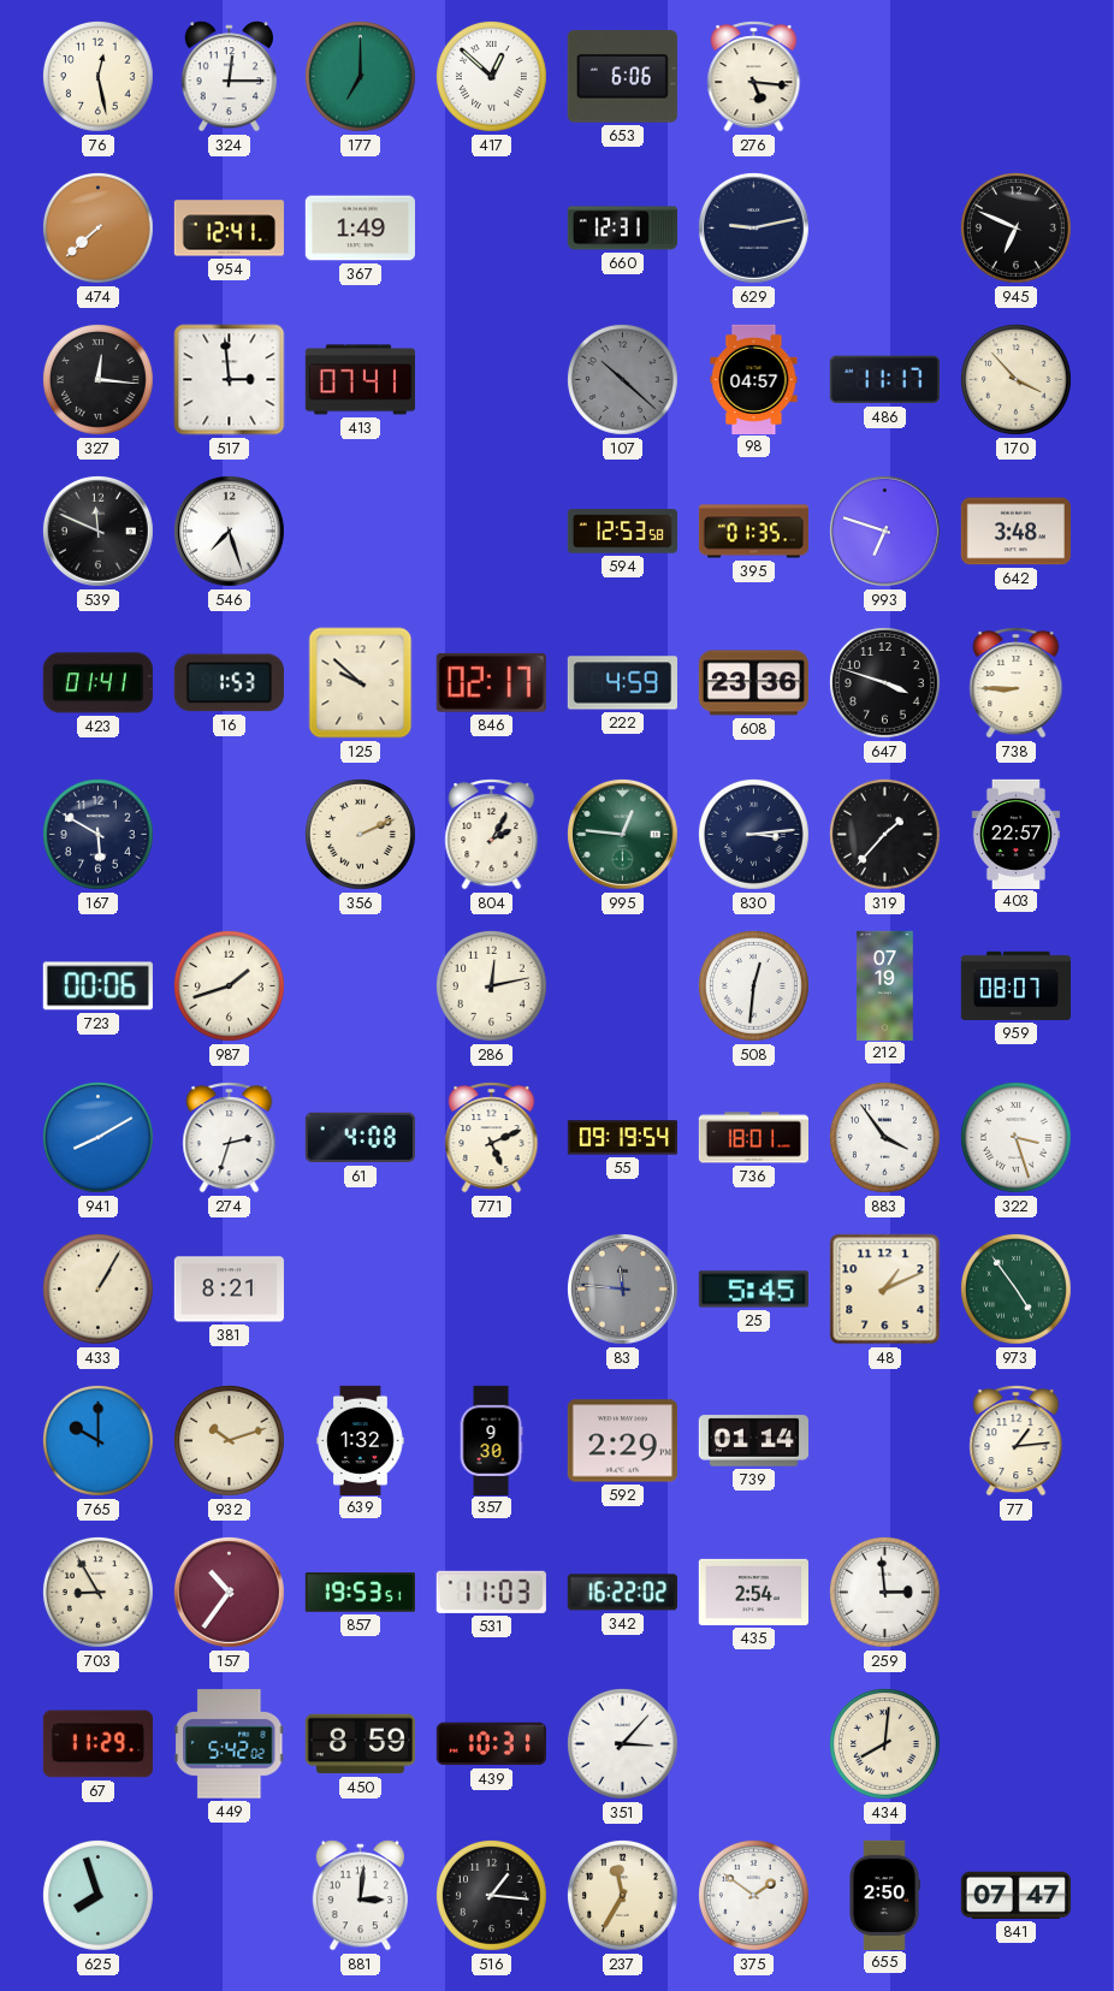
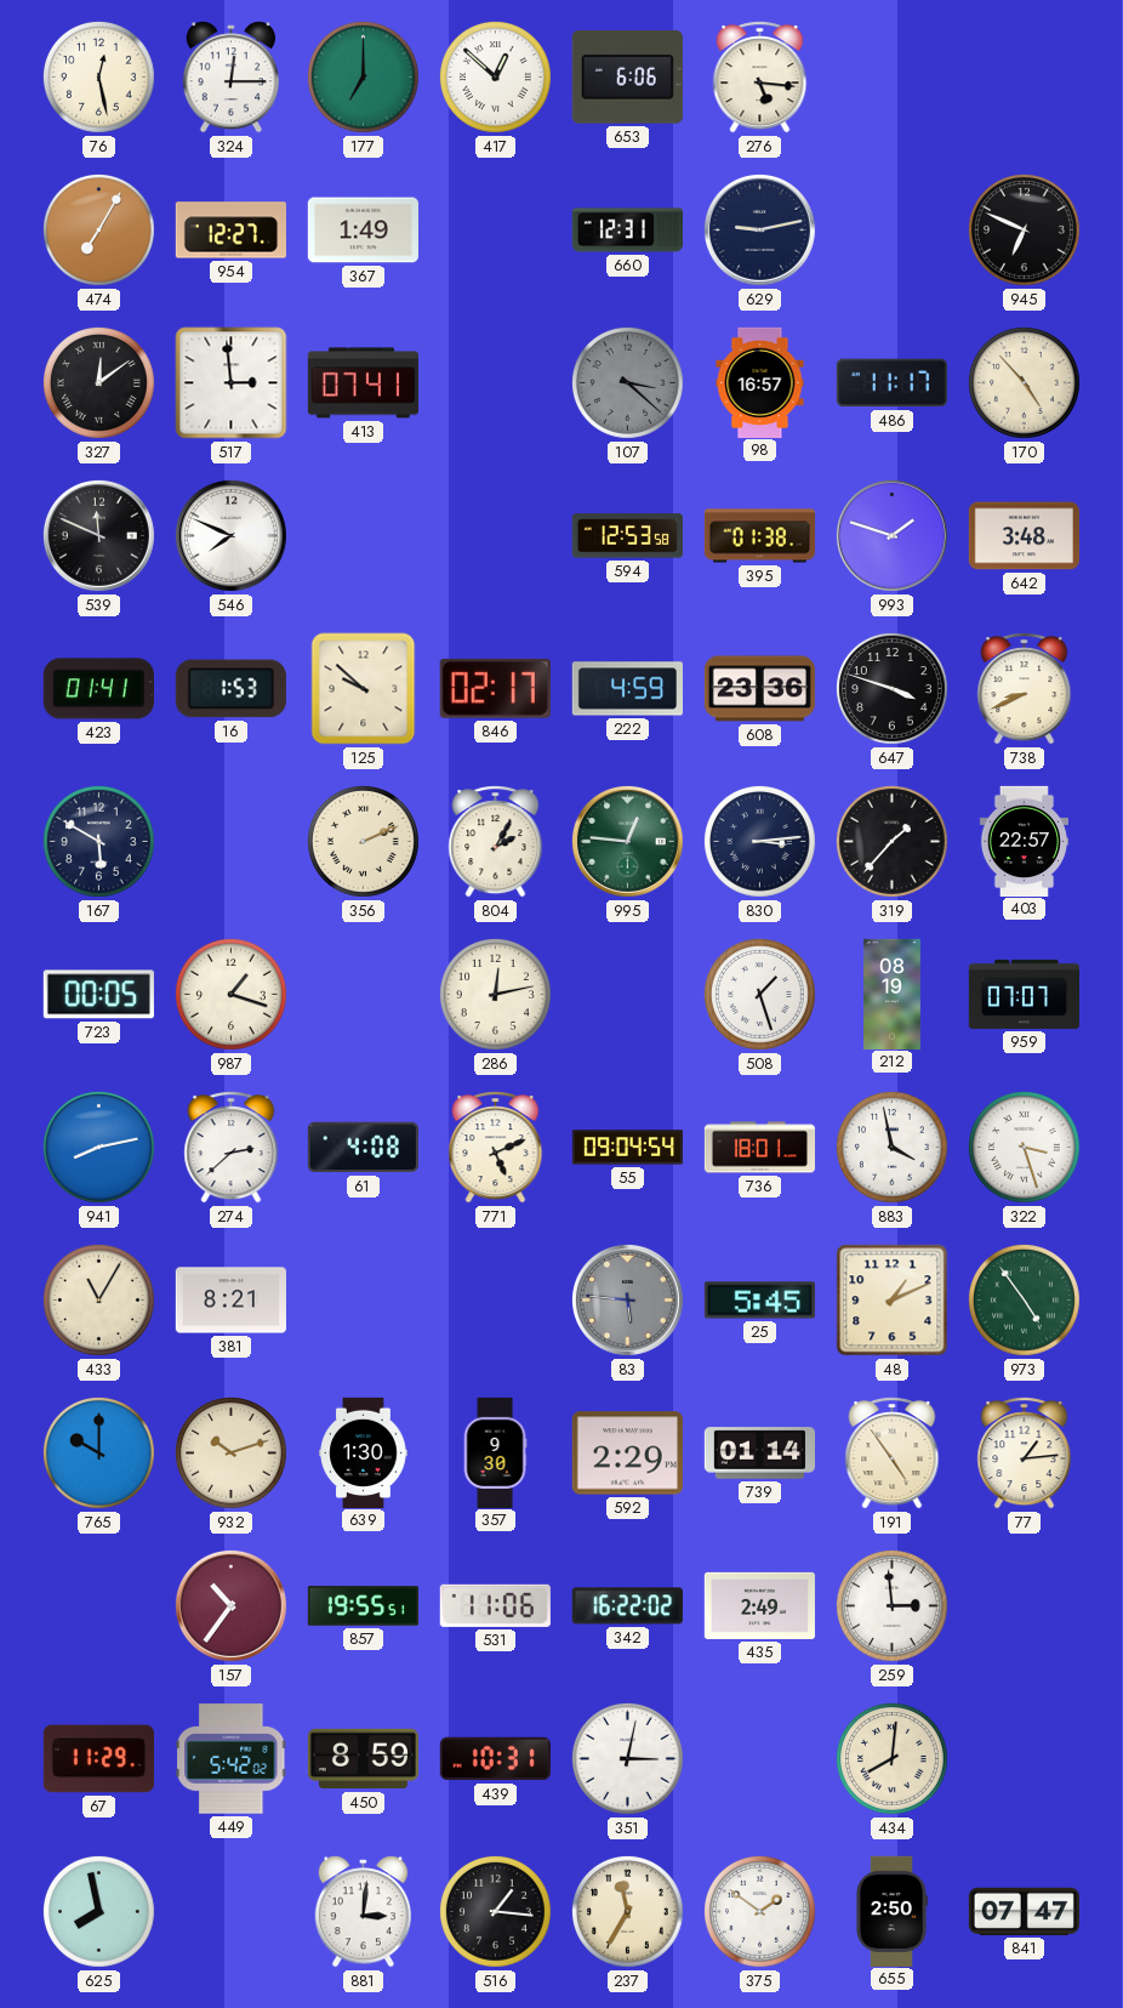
474: 7:38 -> 7:05
954: 12:41 -> 12:27
327: 12:16 -> 12:09
107: 10:22 -> 3:22
98: 04:57 -> 16:57
170: 3:53 -> 4:53
546: 7:27 -> 7:49
395: 01:35 -> 01:38
993: 6:48 -> 1:48
738: 8:45 -> 8:41
723: 00:06 -> 00:05
987: 1:42 -> 1:18
508: 12:31 -> 1:27
212: 07:19 -> 08:19
959: 08:07 -> 07:07
941: 8:10 -> 8:13
274: 2:33 -> 2:38
55: 09:19 -> 09:04
883: 3:54 -> 3:58
433: 1:05 -> 11:05
83: 11:46 -> 5:46
639: 1:32 -> 1:30
191: none -> 4:54
703: 8:55 -> none
857: 19:53 -> 19:55
531: 11:03 -> 11:06
435: 2:54 -> 2:49
351: 3:07 -> 3:02
625: 7:57 -> 7:58
